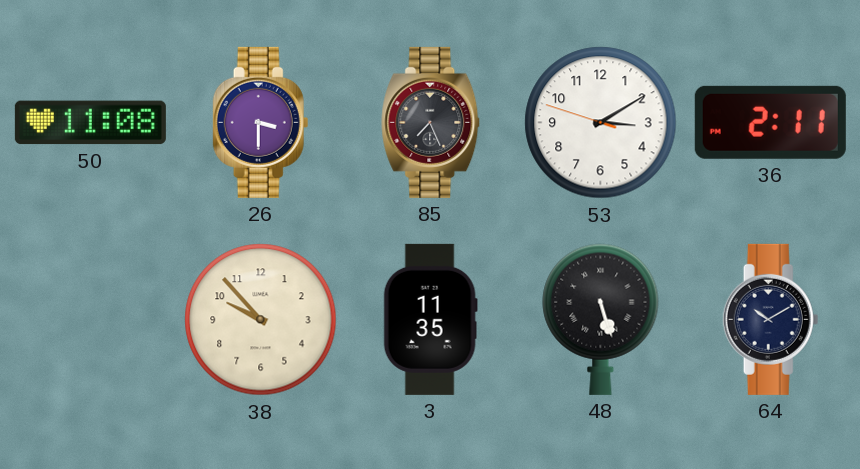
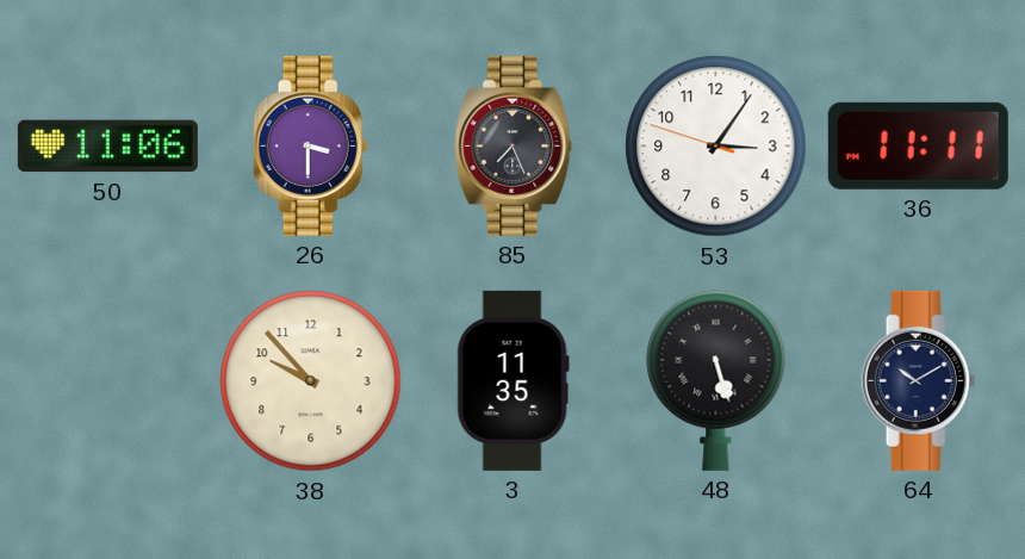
50: 11:08 -> 11:06
53: 3:09 -> 3:05
36: 2:11 -> 11:11
